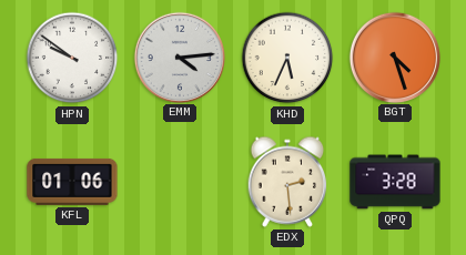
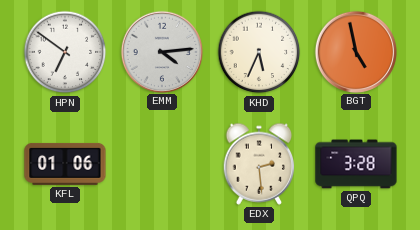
HPN: 9:51 -> 6:51
BGT: 4:27 -> 4:58
